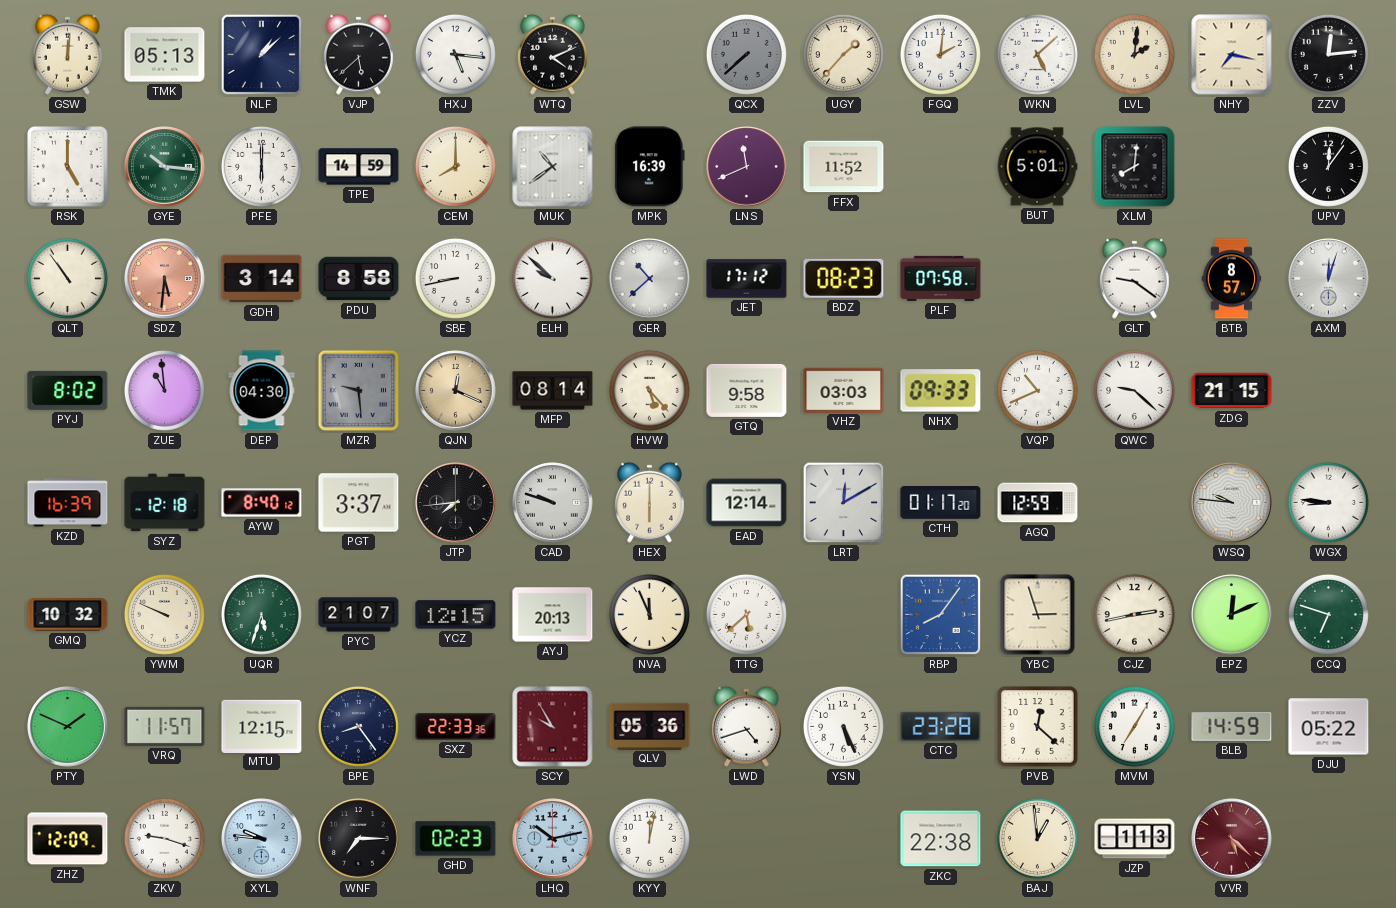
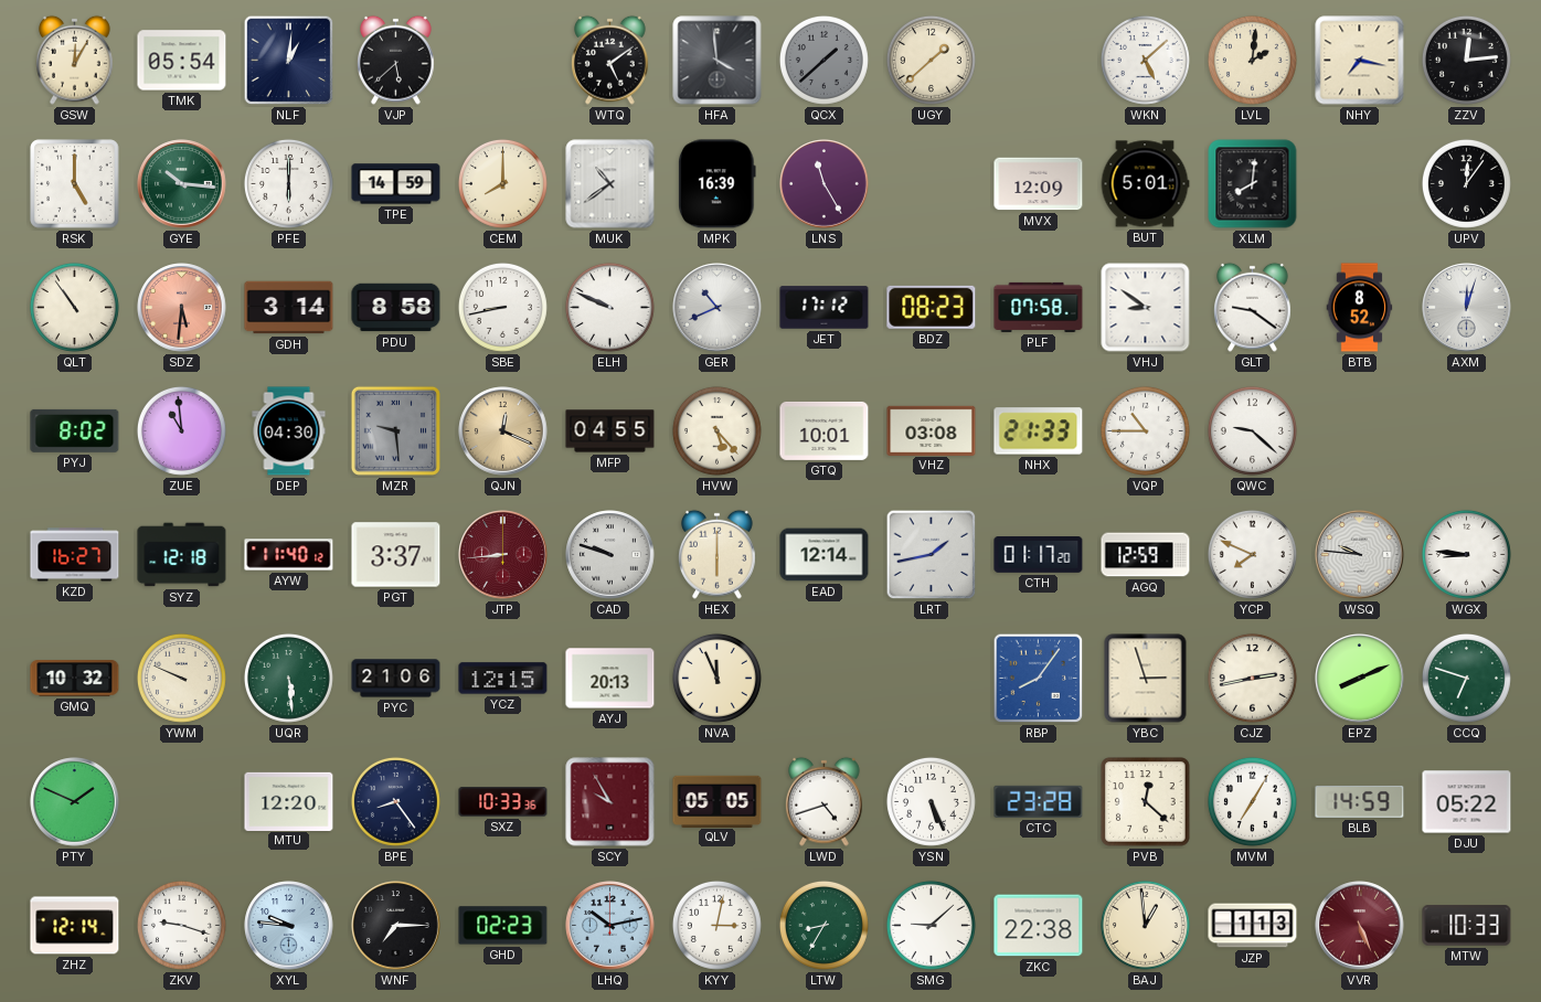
GSW: 12:01 -> 12:05
TMK: 05:13 -> 05:54
NLF: 1:08 -> 1:01
HXJ: 5:16 -> none
WTQ: 4:11 -> 5:09
HFA: none -> 3:59
QCX: 7:38 -> 1:38
UGY: 1:37 -> 1:38
FGQ: 2:01 -> none
LNS: 11:41 -> 11:25
FFX: 11:52 -> none
MVX: none -> 12:09
ELH: 9:52 -> 9:49
GER: 10:38 -> 10:41
VHJ: none -> 8:51
BTB: 8:57 -> 8:52
MFP: 08:14 -> 04:55
GTQ: 9:58 -> 10:01
VHZ: 03:03 -> 03:08
NHX: 09:33 -> 21:33
VQP: 10:41 -> 10:45
ZDG: 21:15 -> none
KZD: 16:39 -> 16:27
AYW: 8:40 -> 11:40
JTP: 7:44 -> 8:44
JTP dial: black -> burgundy
LRT: 12:10 -> 1:43
YCP: none -> 7:49
UQR: 5:33 -> 5:29
PYC: 21:07 -> 21:06
TTG: 5:38 -> none
EPZ: 12:11 -> 8:11
VRQ: 11:57 -> none
MTU: 12:15 -> 12:20
SXZ: 22:33 -> 10:33
QLV: 05:36 -> 05:05
ZHZ: 12:09 -> 12:14
KYY: 12:02 -> 3:02
LTW: none -> 8:35
SMG: none -> 9:08
VVR: 5:22 -> 5:26
MTW: none -> 10:33
